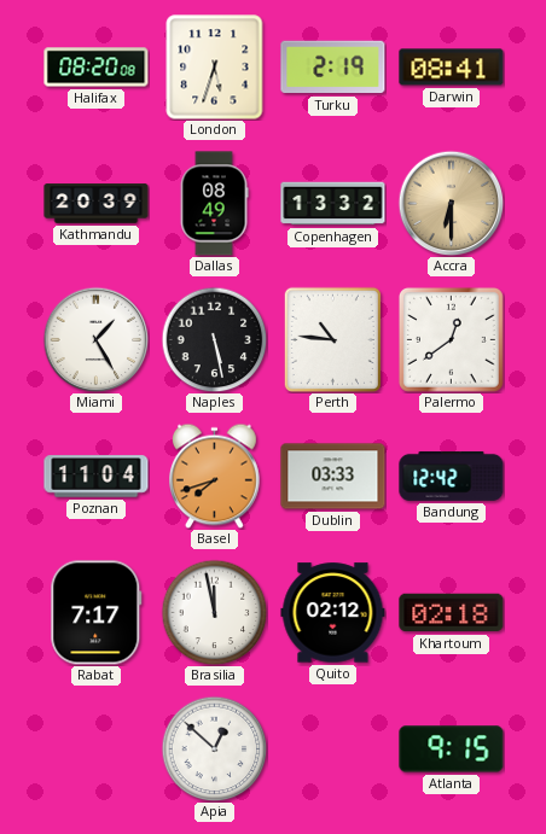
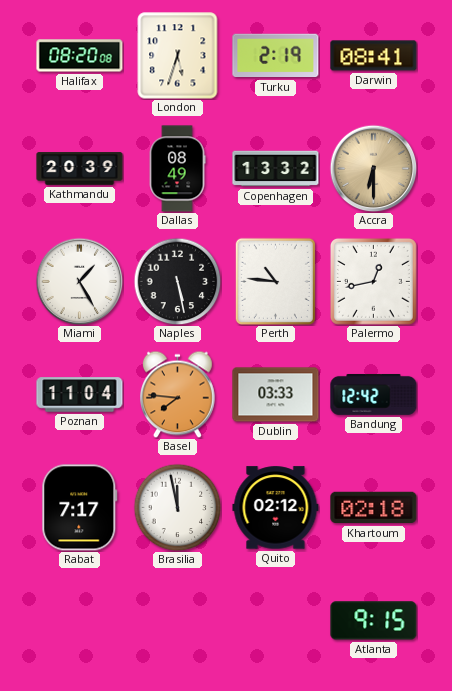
Palermo: 12:39 -> 12:43
Basel: 7:42 -> 7:46
Apia: 12:52 -> none
